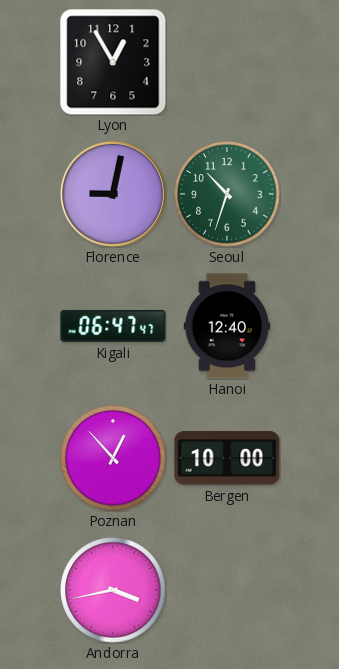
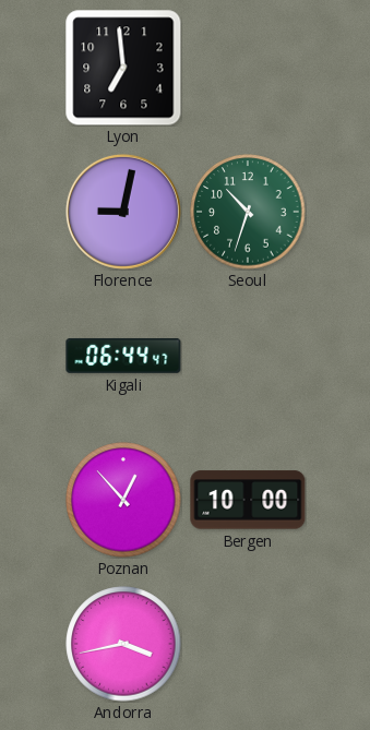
Lyon: 12:55 -> 6:59
Kigali: 06:47 -> 06:44
Hanoi: 12:40 -> none
